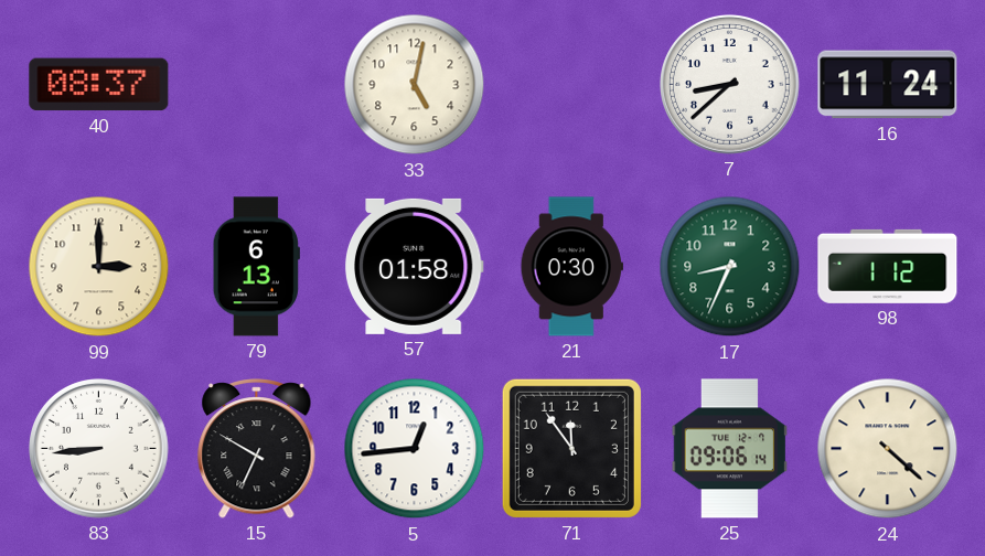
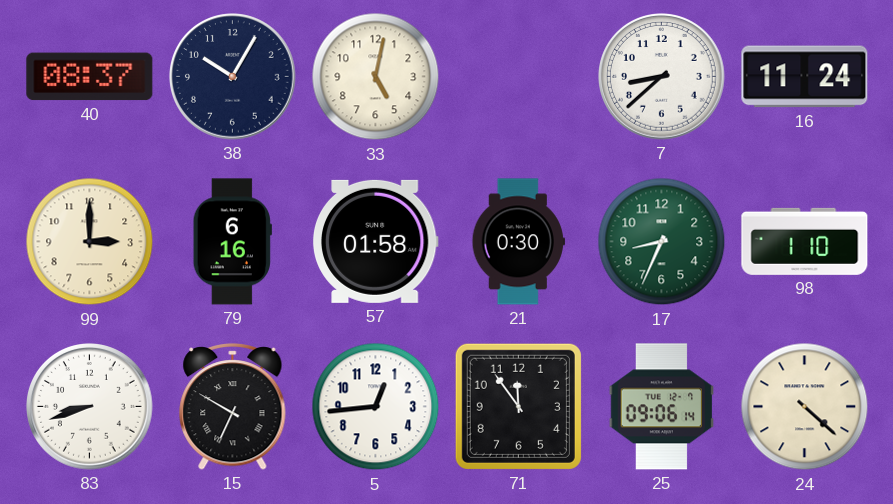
38: none -> 10:05
79: 6:13 -> 6:16
98: 1:12 -> 1:10
83: 8:44 -> 8:42
